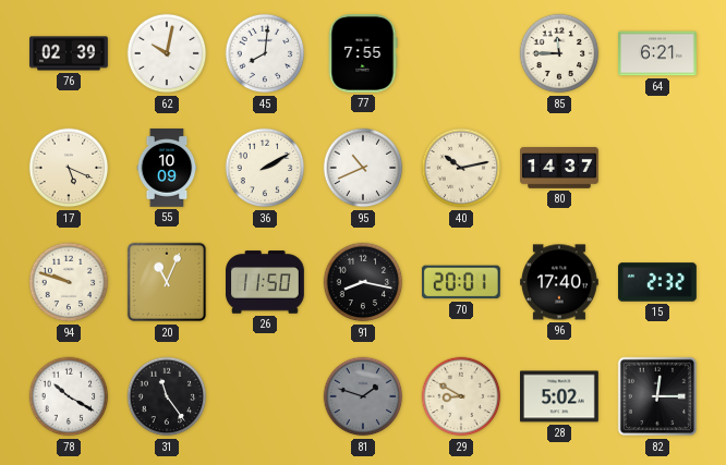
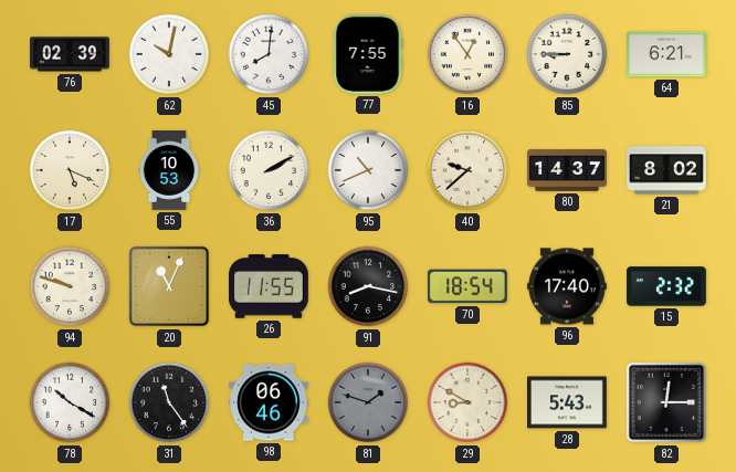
16: none -> 12:54
85: 11:45 -> 8:45
55: 10:09 -> 10:53
40: 10:13 -> 9:38
21: none -> 8:02
26: 11:50 -> 11:55
70: 20:01 -> 18:54
98: none -> 06:46
28: 5:02 -> 5:43
